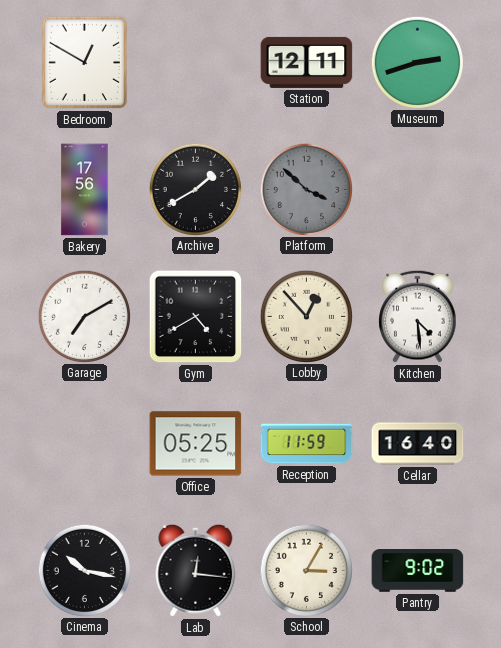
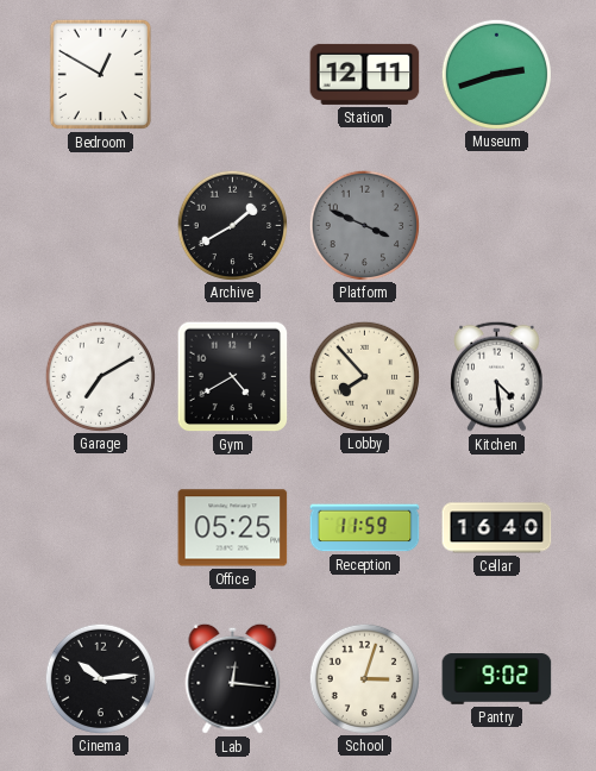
Bakery: 17:56 -> none
Platform: 3:52 -> 3:49
Lobby: 12:53 -> 7:53
Cinema: 10:17 -> 10:14
School: 3:05 -> 3:03
